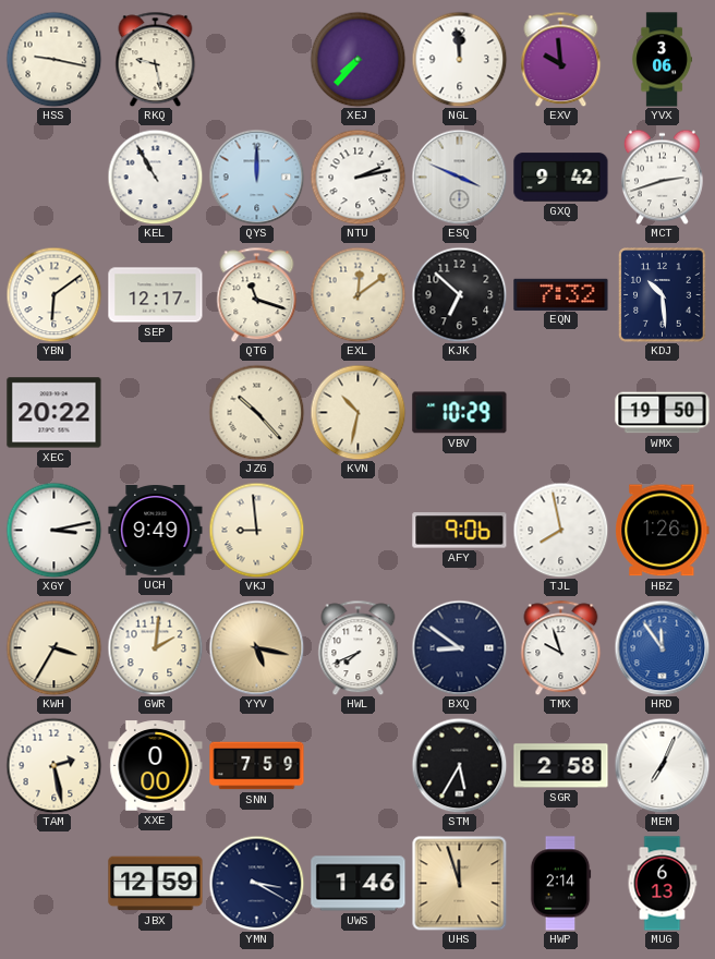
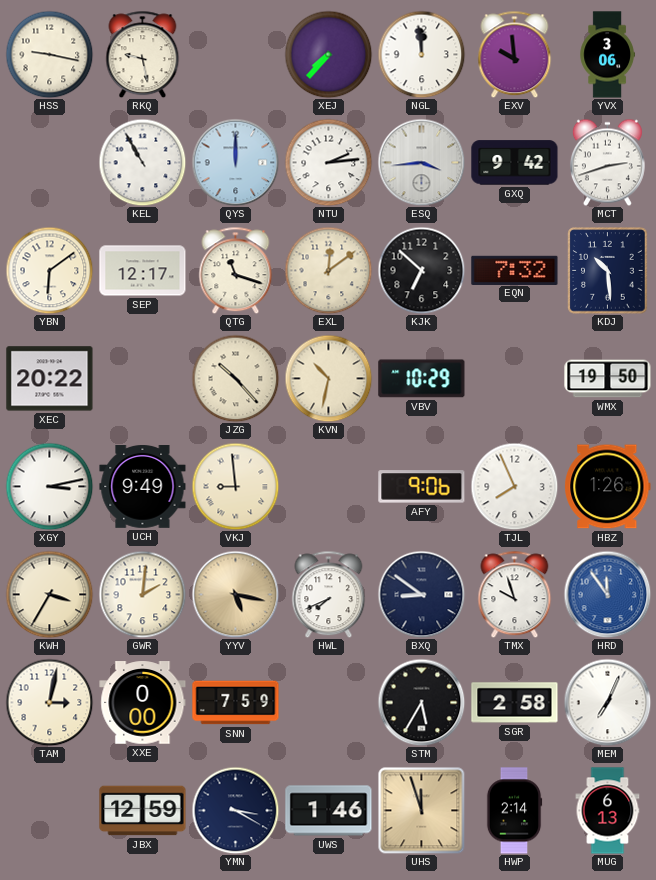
NTU: 2:13 -> 2:14
ESQ: 3:49 -> 3:44
TJL: 7:58 -> 7:56
TAM: 2:28 -> 3:02
